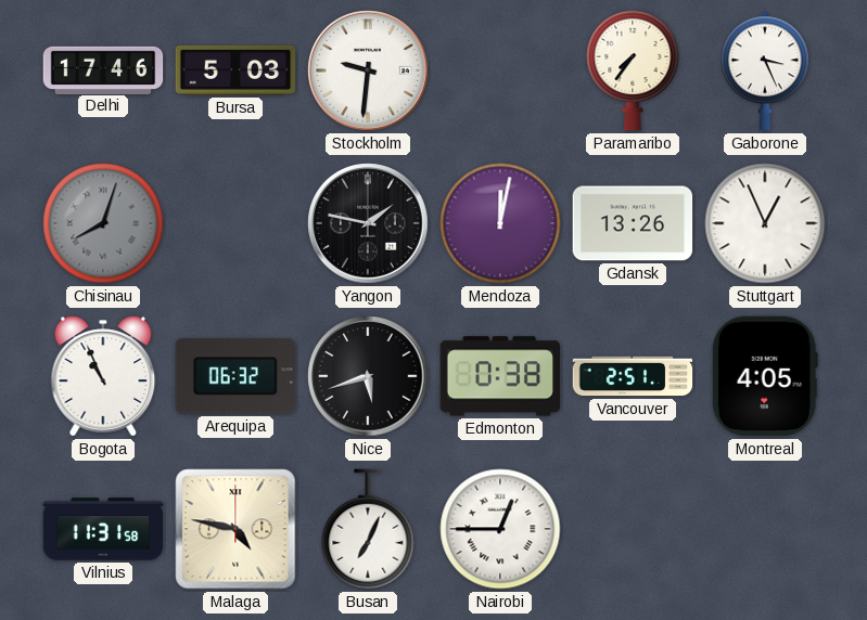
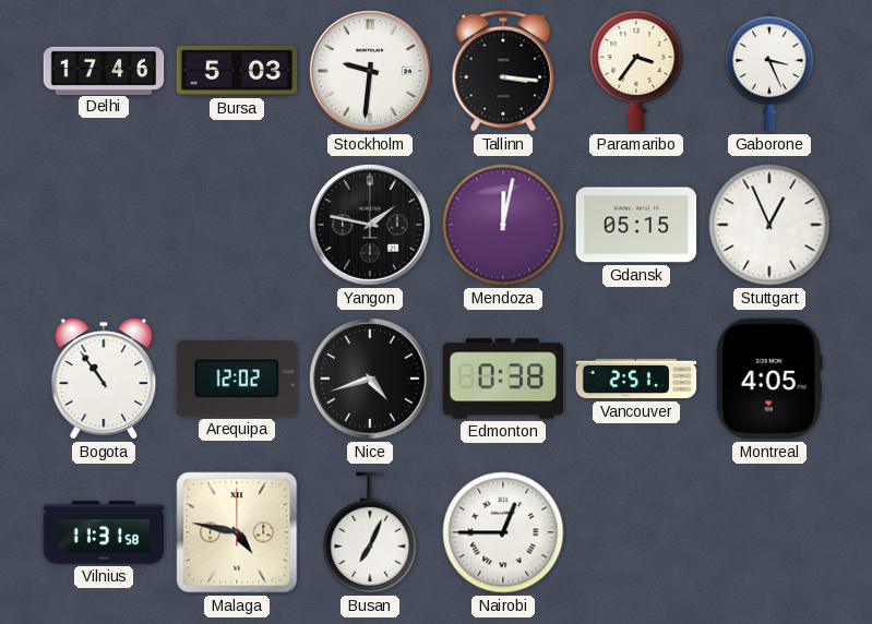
Tallinn: none -> 3:16
Paramaribo: 7:36 -> 3:36
Chisinau: 8:03 -> none
Gdansk: 13:26 -> 05:15
Bogota: 10:56 -> 10:54
Arequipa: 06:32 -> 12:02
Nice: 5:42 -> 4:42
